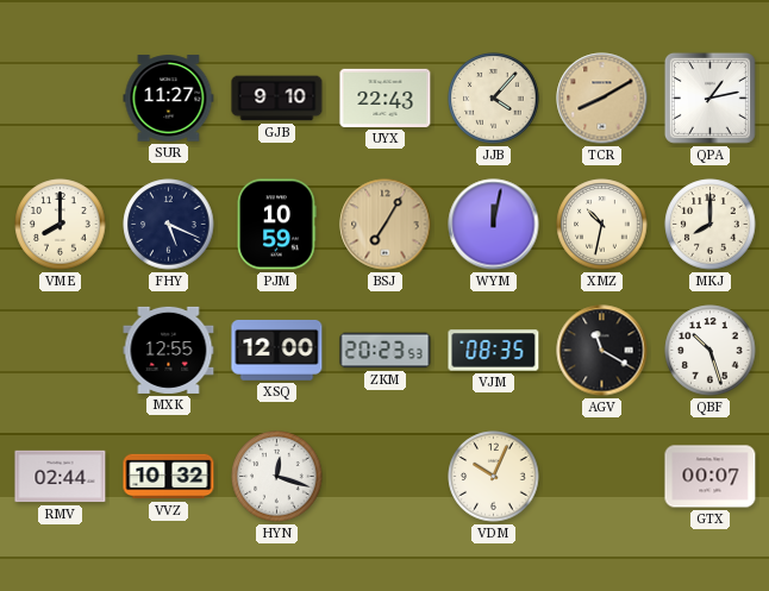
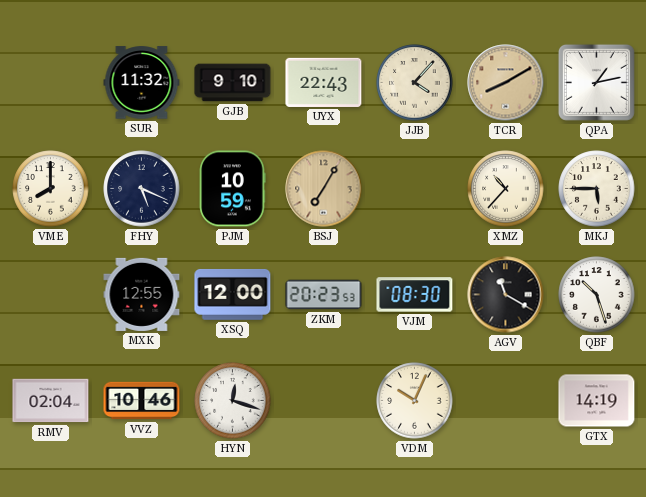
SUR: 11:27 -> 11:32
WYM: 12:02 -> none
XMZ: 10:32 -> 10:37
MKJ: 8:00 -> 5:45
VJM: 08:35 -> 08:30
RMV: 02:44 -> 02:04
VVZ: 10:32 -> 10:46
GTX: 00:07 -> 14:19
